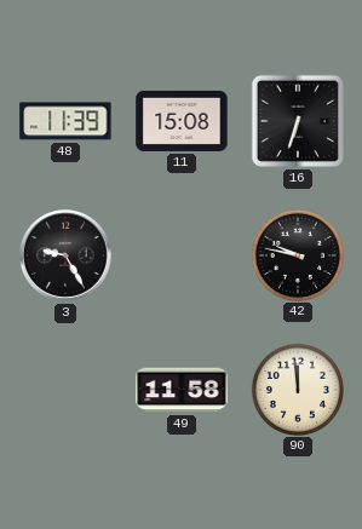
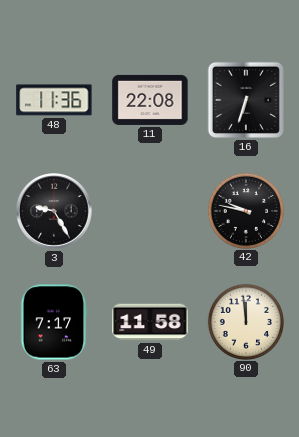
48: 11:39 -> 11:36
11: 15:08 -> 22:08
63: none -> 7:17
